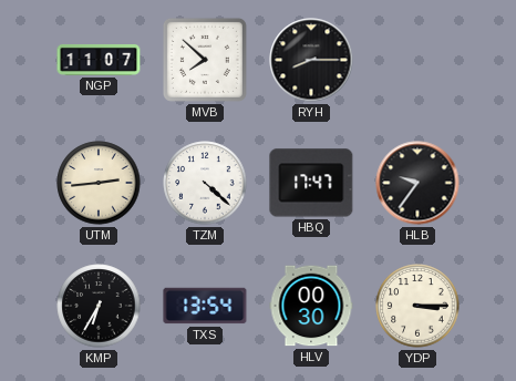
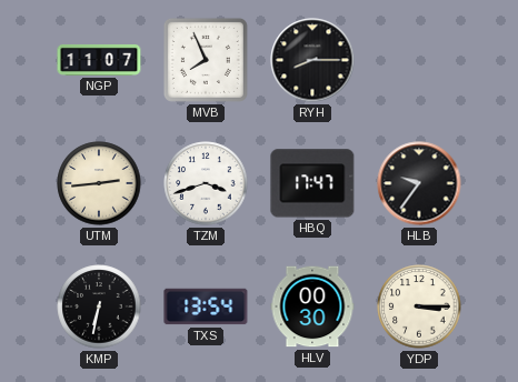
MVB: 7:52 -> 7:56
TZM: 4:22 -> 3:42
KMP: 6:35 -> 6:32
